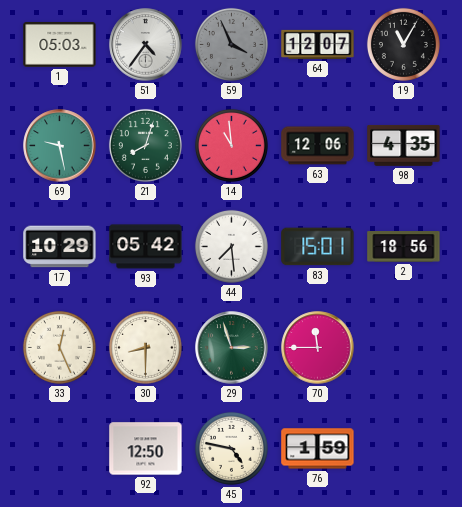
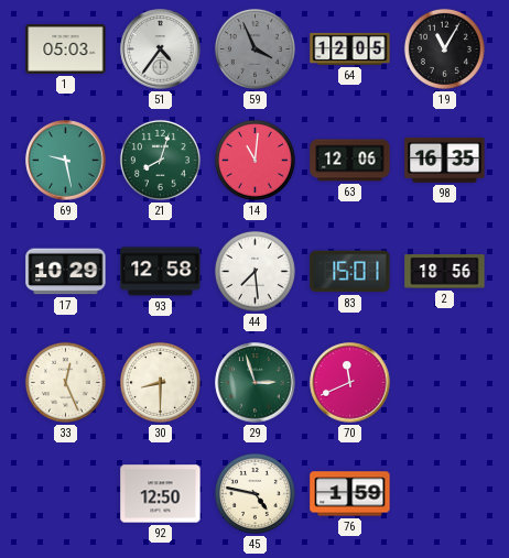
64: 12:07 -> 12:05
14: 10:59 -> 11:01
98: 4:35 -> 16:35
93: 05:42 -> 12:58
70: 11:45 -> 11:41
